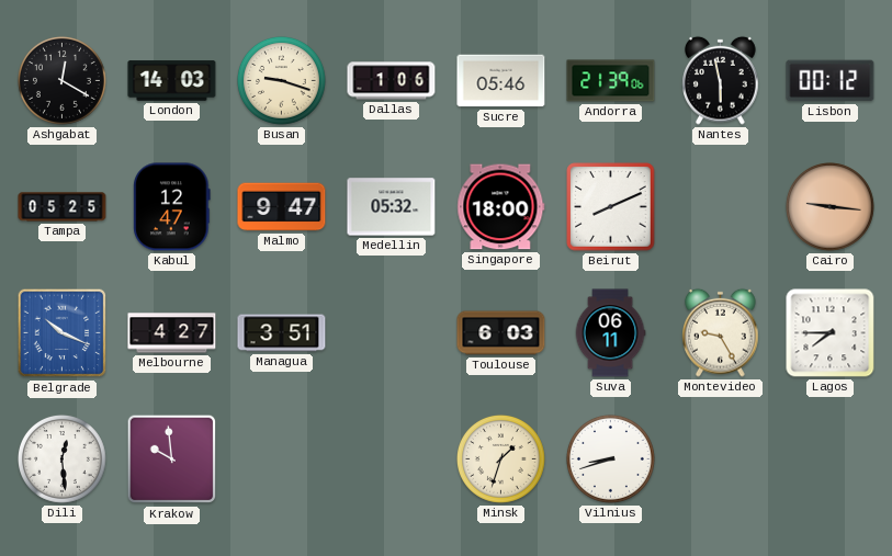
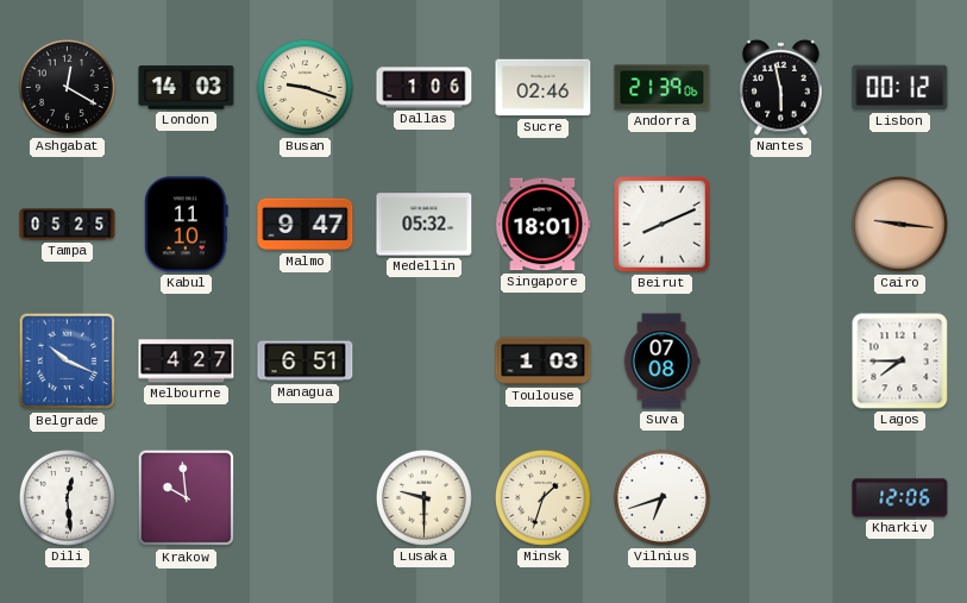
Sucre: 05:46 -> 02:46
Kabul: 12:47 -> 11:10
Singapore: 18:00 -> 18:01
Managua: 3:51 -> 6:51
Toulouse: 6:03 -> 1:03
Suva: 06:11 -> 07:08
Montevideo: 9:25 -> none
Lusaka: none -> 9:30
Vilnius: 8:42 -> 6:42
Kharkiv: none -> 12:06
